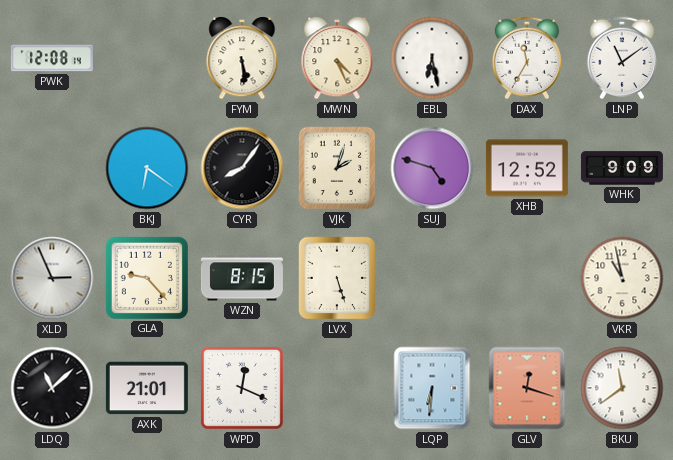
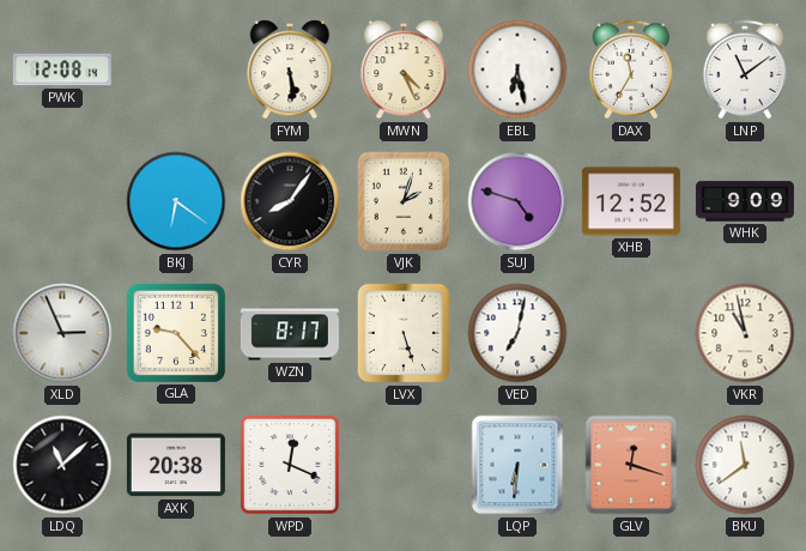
WZN: 8:15 -> 8:17
VED: none -> 7:02
AXK: 21:01 -> 20:38
